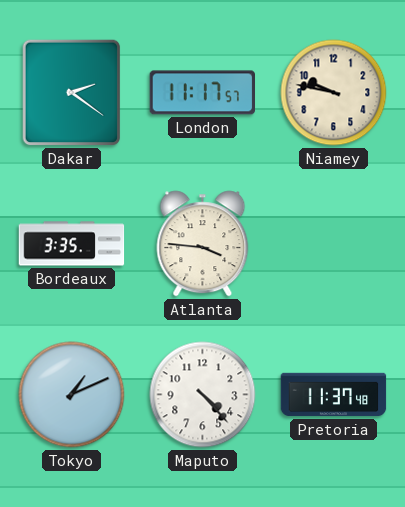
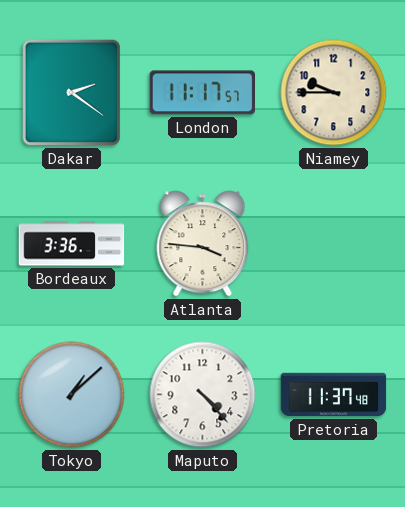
Niamey: 9:47 -> 9:45
Bordeaux: 3:35 -> 3:36
Tokyo: 1:11 -> 1:08
